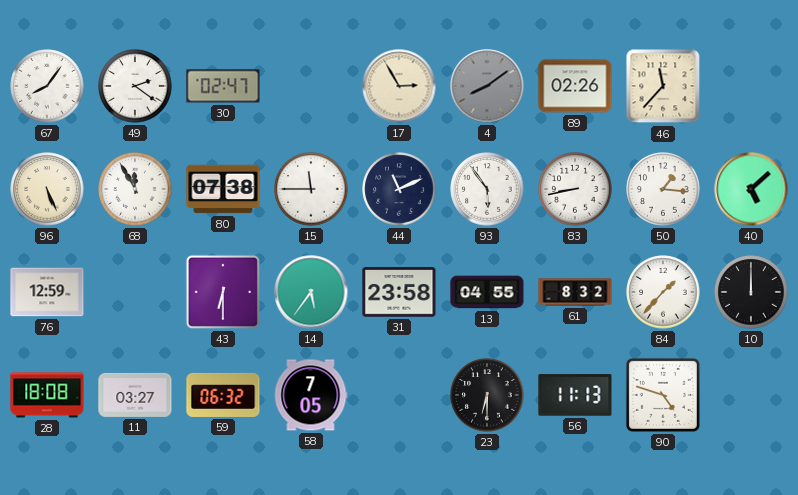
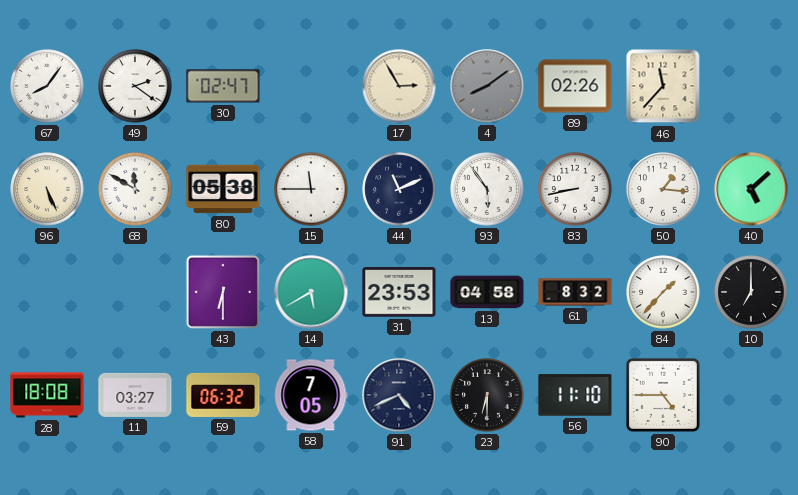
68: 11:55 -> 11:50
80: 07:38 -> 05:38
76: 12:59 -> none
14: 5:36 -> 5:40
31: 23:58 -> 23:53
13: 04:55 -> 04:58
10: 12:00 -> 7:00
91: none -> 4:41
56: 11:13 -> 11:10
90: 4:48 -> 4:45
